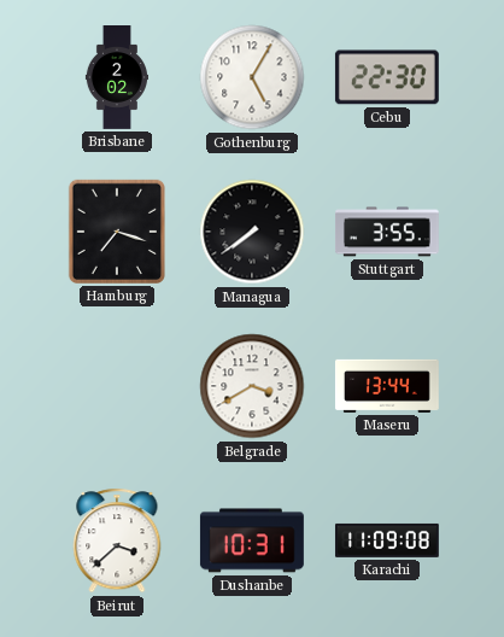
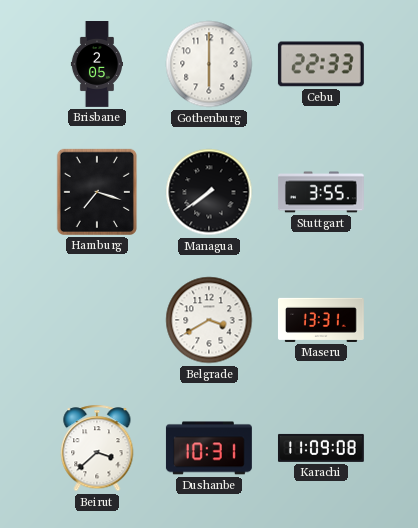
Brisbane: 2:02 -> 2:05
Gothenburg: 5:05 -> 6:00
Cebu: 22:30 -> 22:33
Maseru: 13:44 -> 13:31
